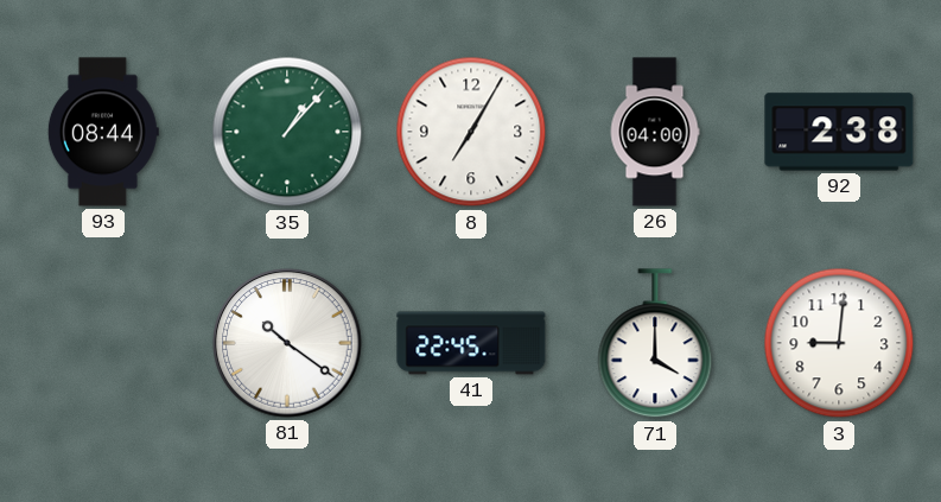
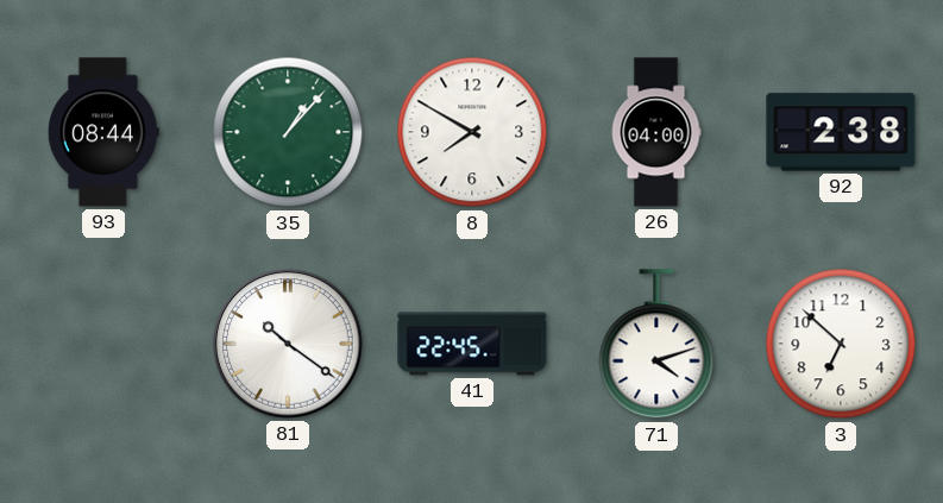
8: 7:05 -> 7:50
71: 4:00 -> 4:12
3: 9:01 -> 6:52
